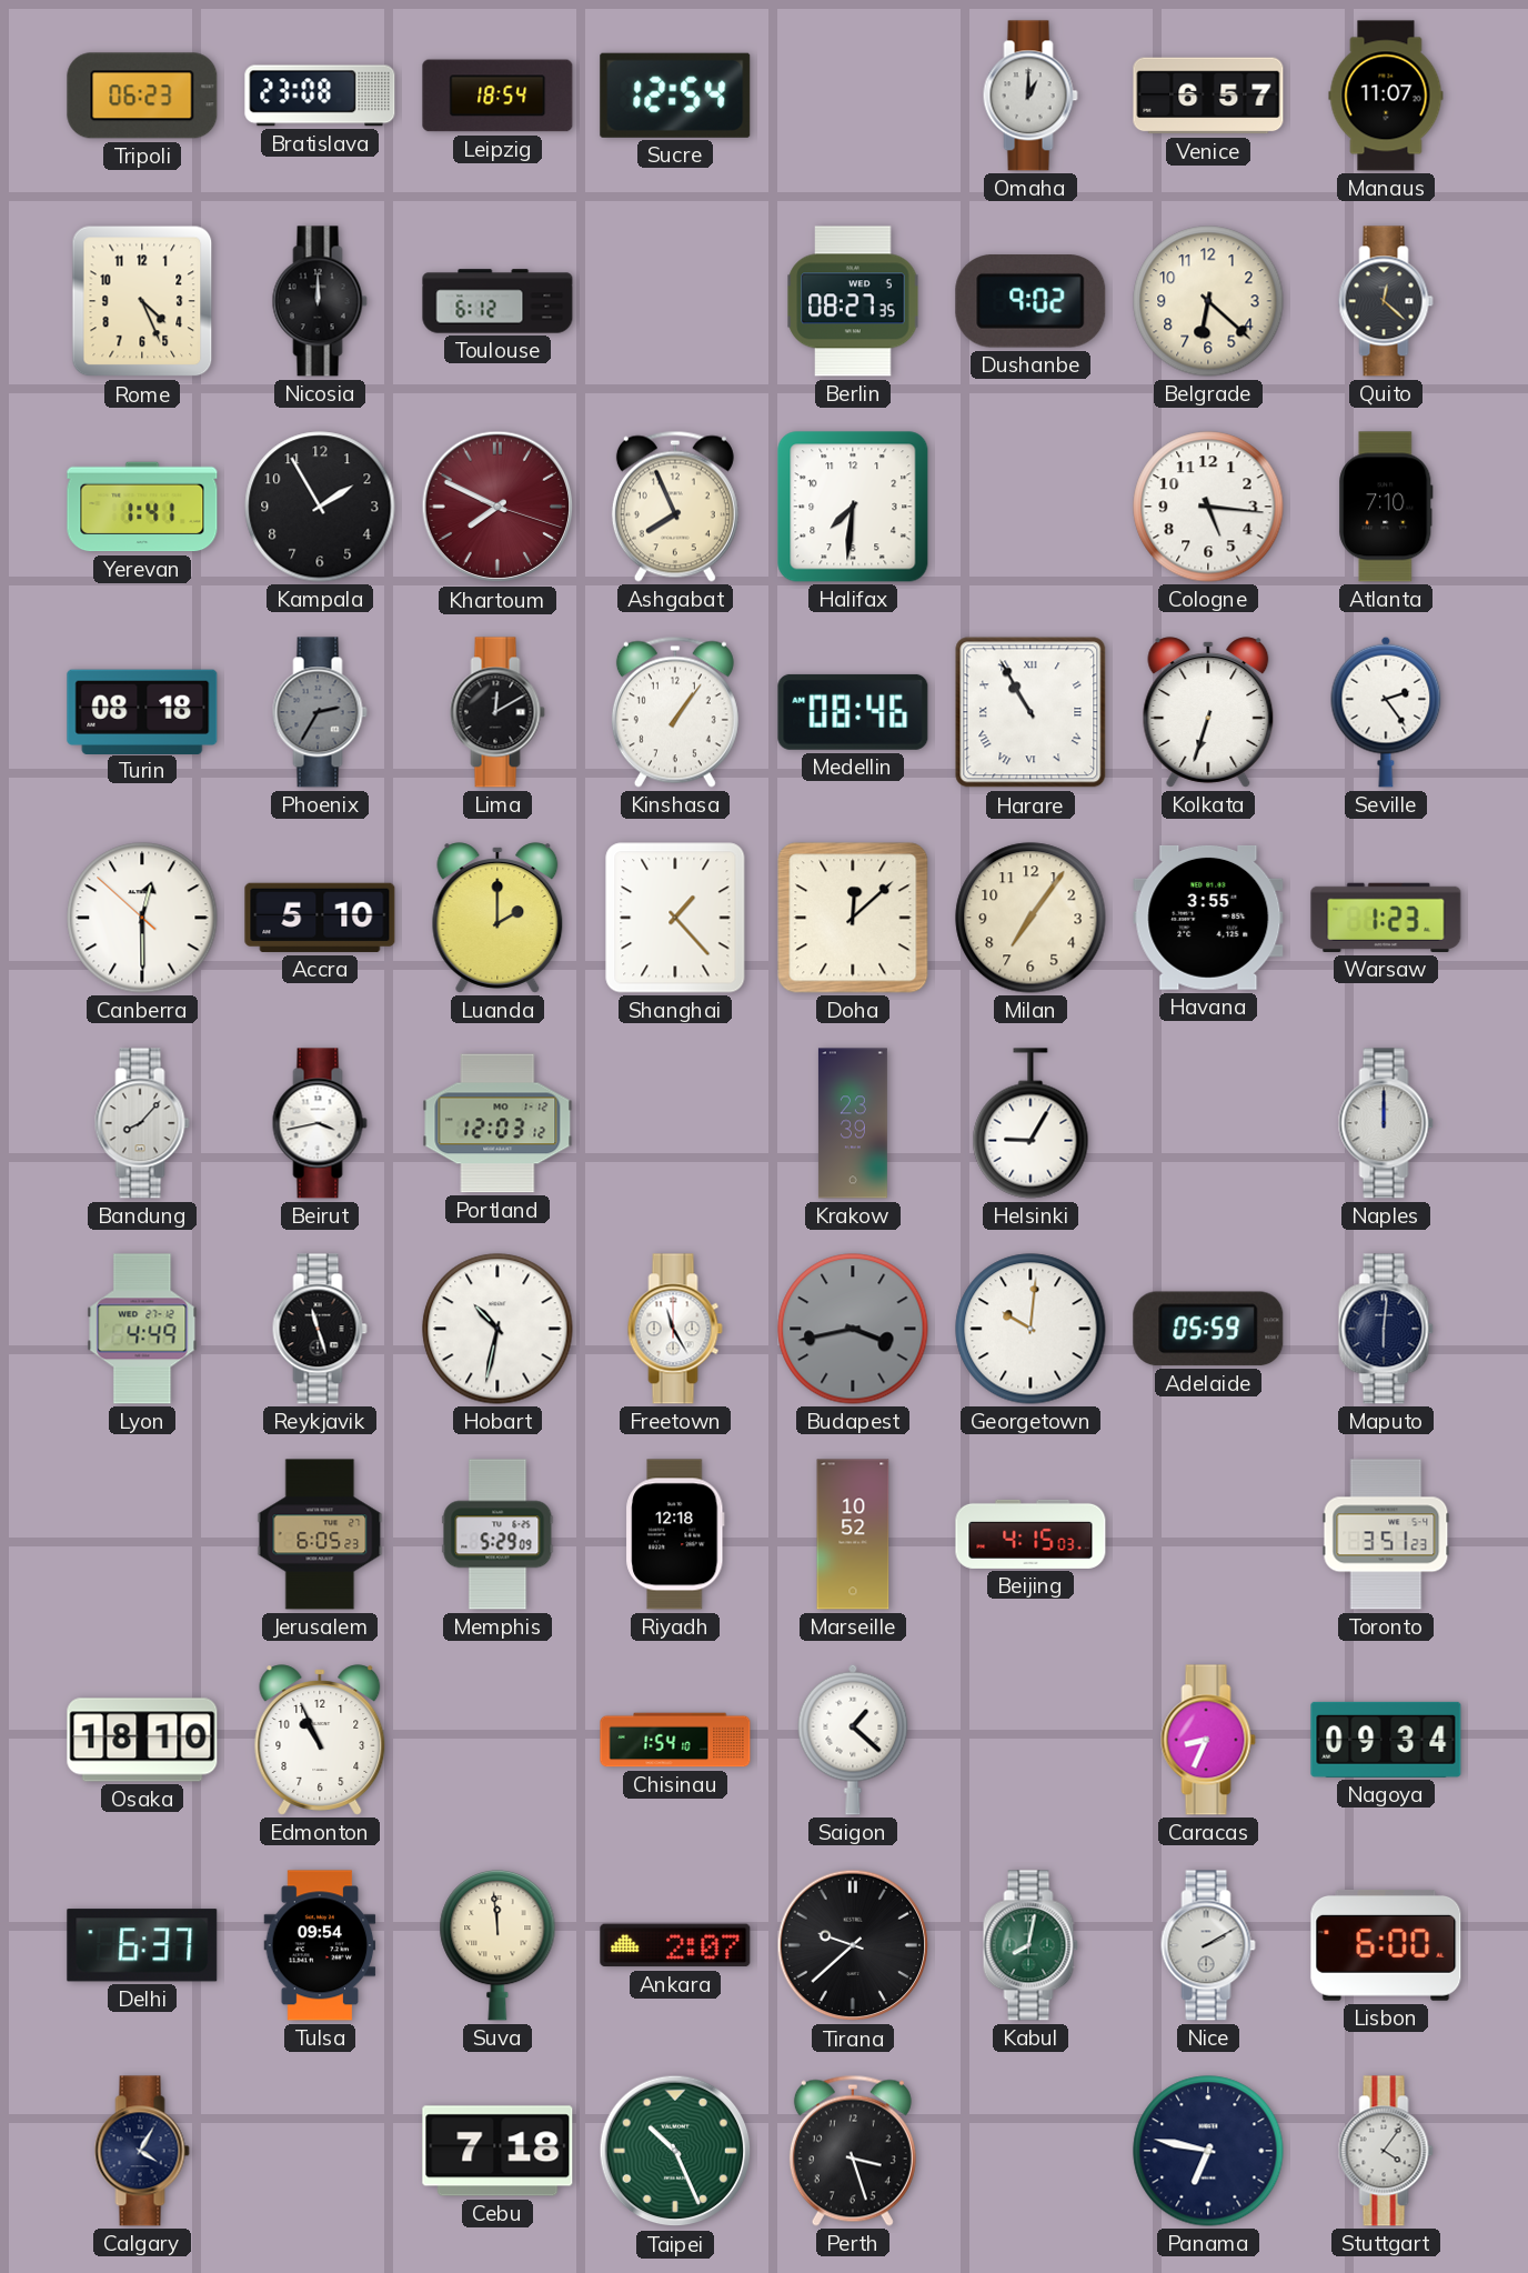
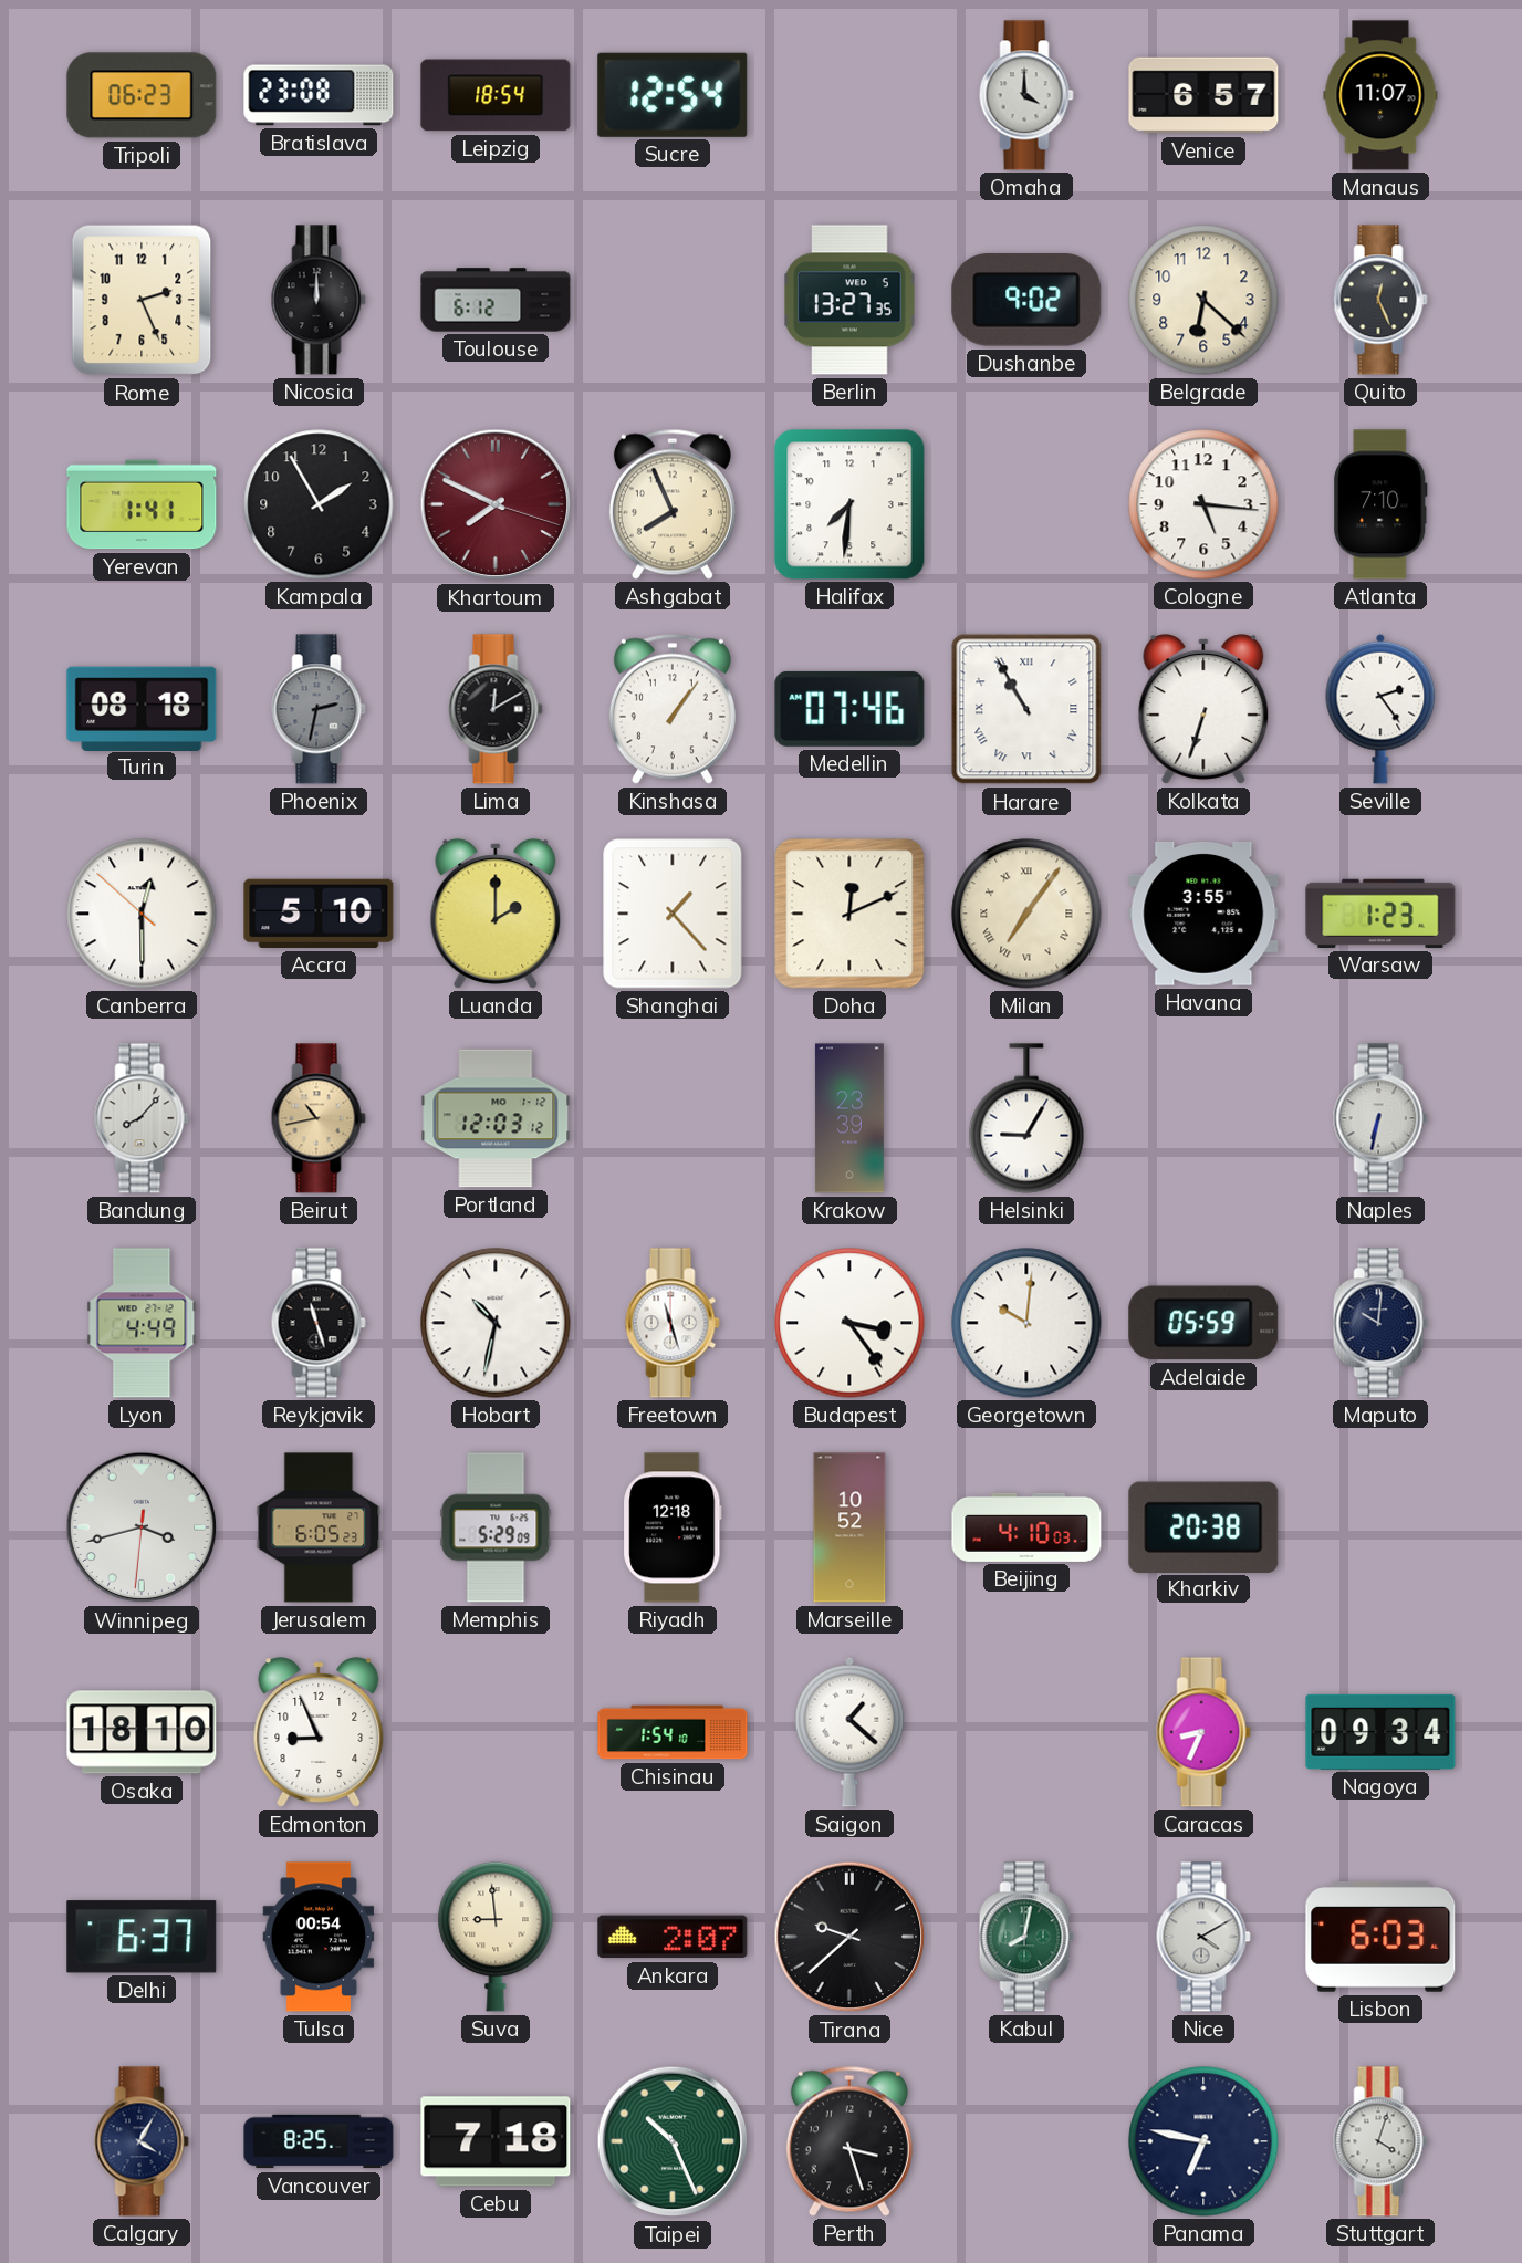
Omaha: 1:00 -> 4:00
Rome: 4:26 -> 2:26
Berlin: 08:27 -> 13:27
Quito: 12:22 -> 12:26
Phoenix: 2:35 -> 2:32
Medellin: 08:46 -> 07:46
Doha: 12:08 -> 12:11
Milan numerals: Arabic -> Roman
Beirut: 3:43 -> 10:43
Beirut dial: white -> champagne
Naples: 12:00 -> 6:32
Freetown: 11:25 -> 11:27
Budapest: 3:43 -> 3:24
Budapest dial: grey -> white
Maputo: 6:01 -> 10:01
Winnipeg: none -> 3:42
Beijing: 4:15 -> 4:10
Kharkiv: none -> 20:38
Toronto: 3:51 -> none
Edmonton: 10:56 -> 8:56
Tulsa: 09:54 -> 00:54
Suva: 11:59 -> 8:59
Nice: 2:10 -> 4:10
Lisbon: 6:00 -> 6:03
Vancouver: none -> 8:25
Stuttgart: 4:06 -> 4:03
